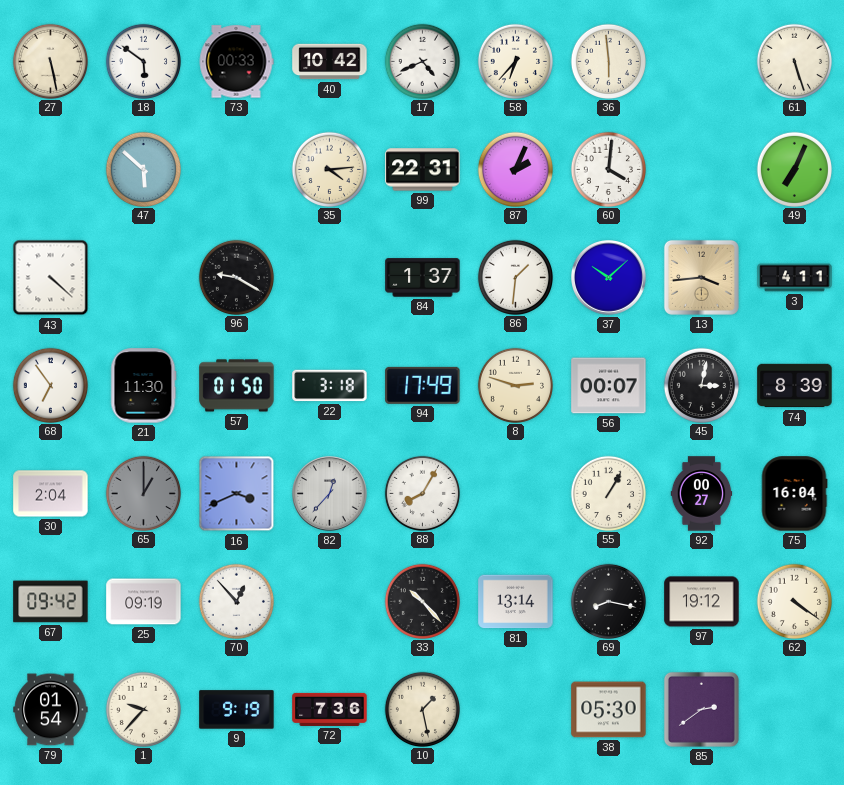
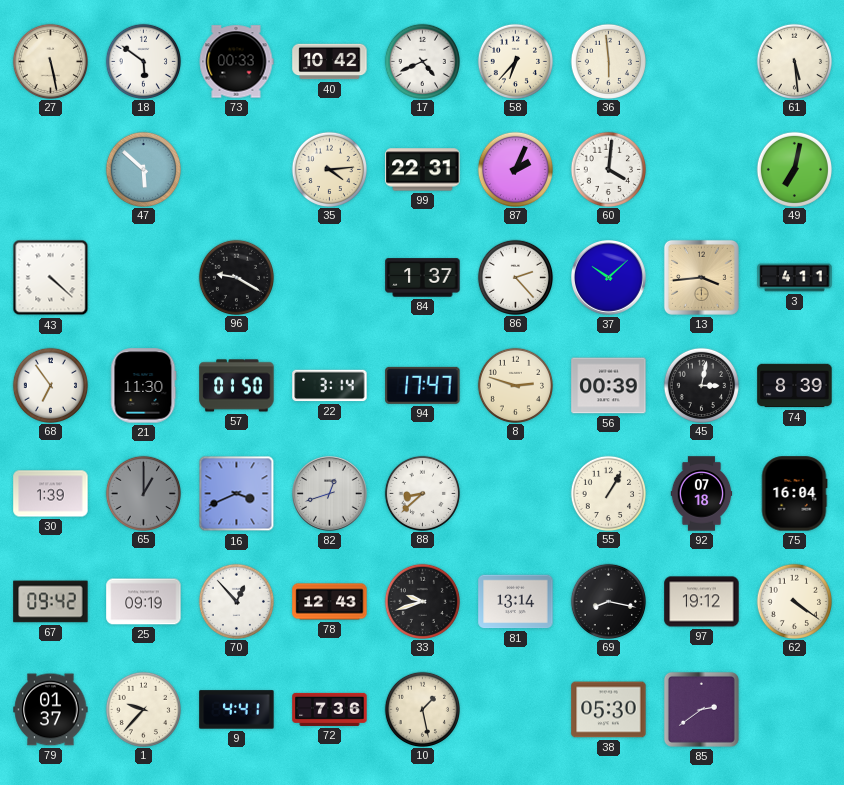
61: 5:27 -> 5:29
49: 7:04 -> 7:02
86: 1:31 -> 2:23
22: 3:18 -> 3:14
94: 17:49 -> 17:47
56: 00:07 -> 00:39
30: 2:04 -> 1:39
82: 12:37 -> 12:42
88: 8:05 -> 8:38
92: 00:27 -> 07:18
78: none -> 12:43
33: 10:23 -> 9:42
79: 01:54 -> 01:37
9: 9:19 -> 4:41
